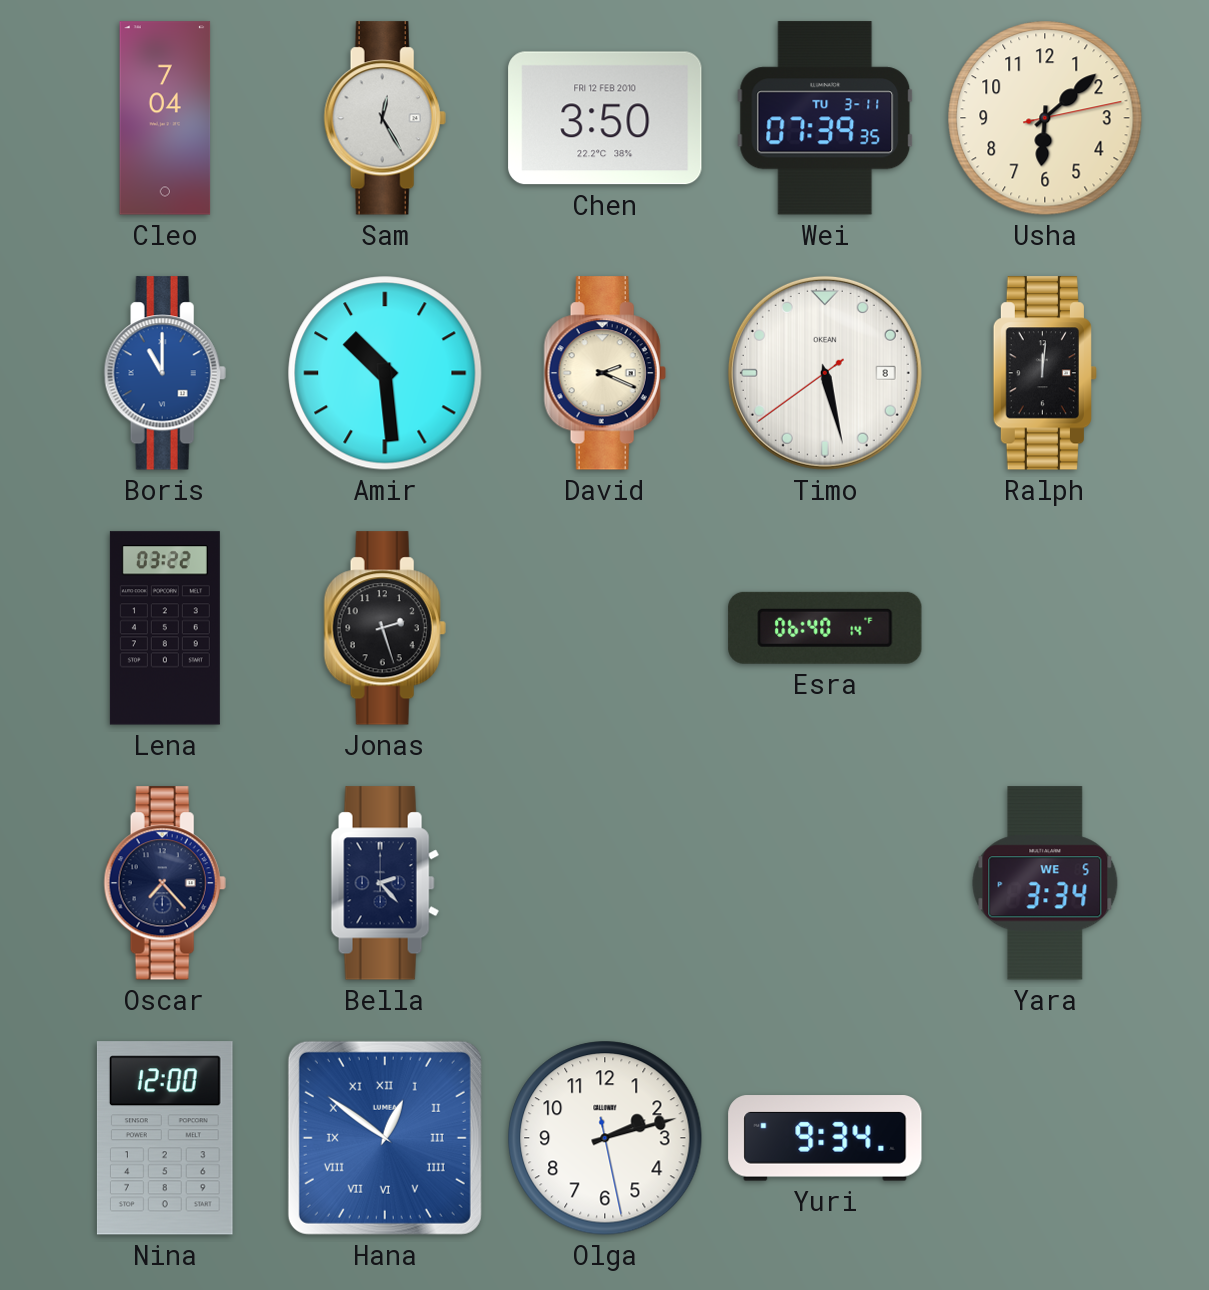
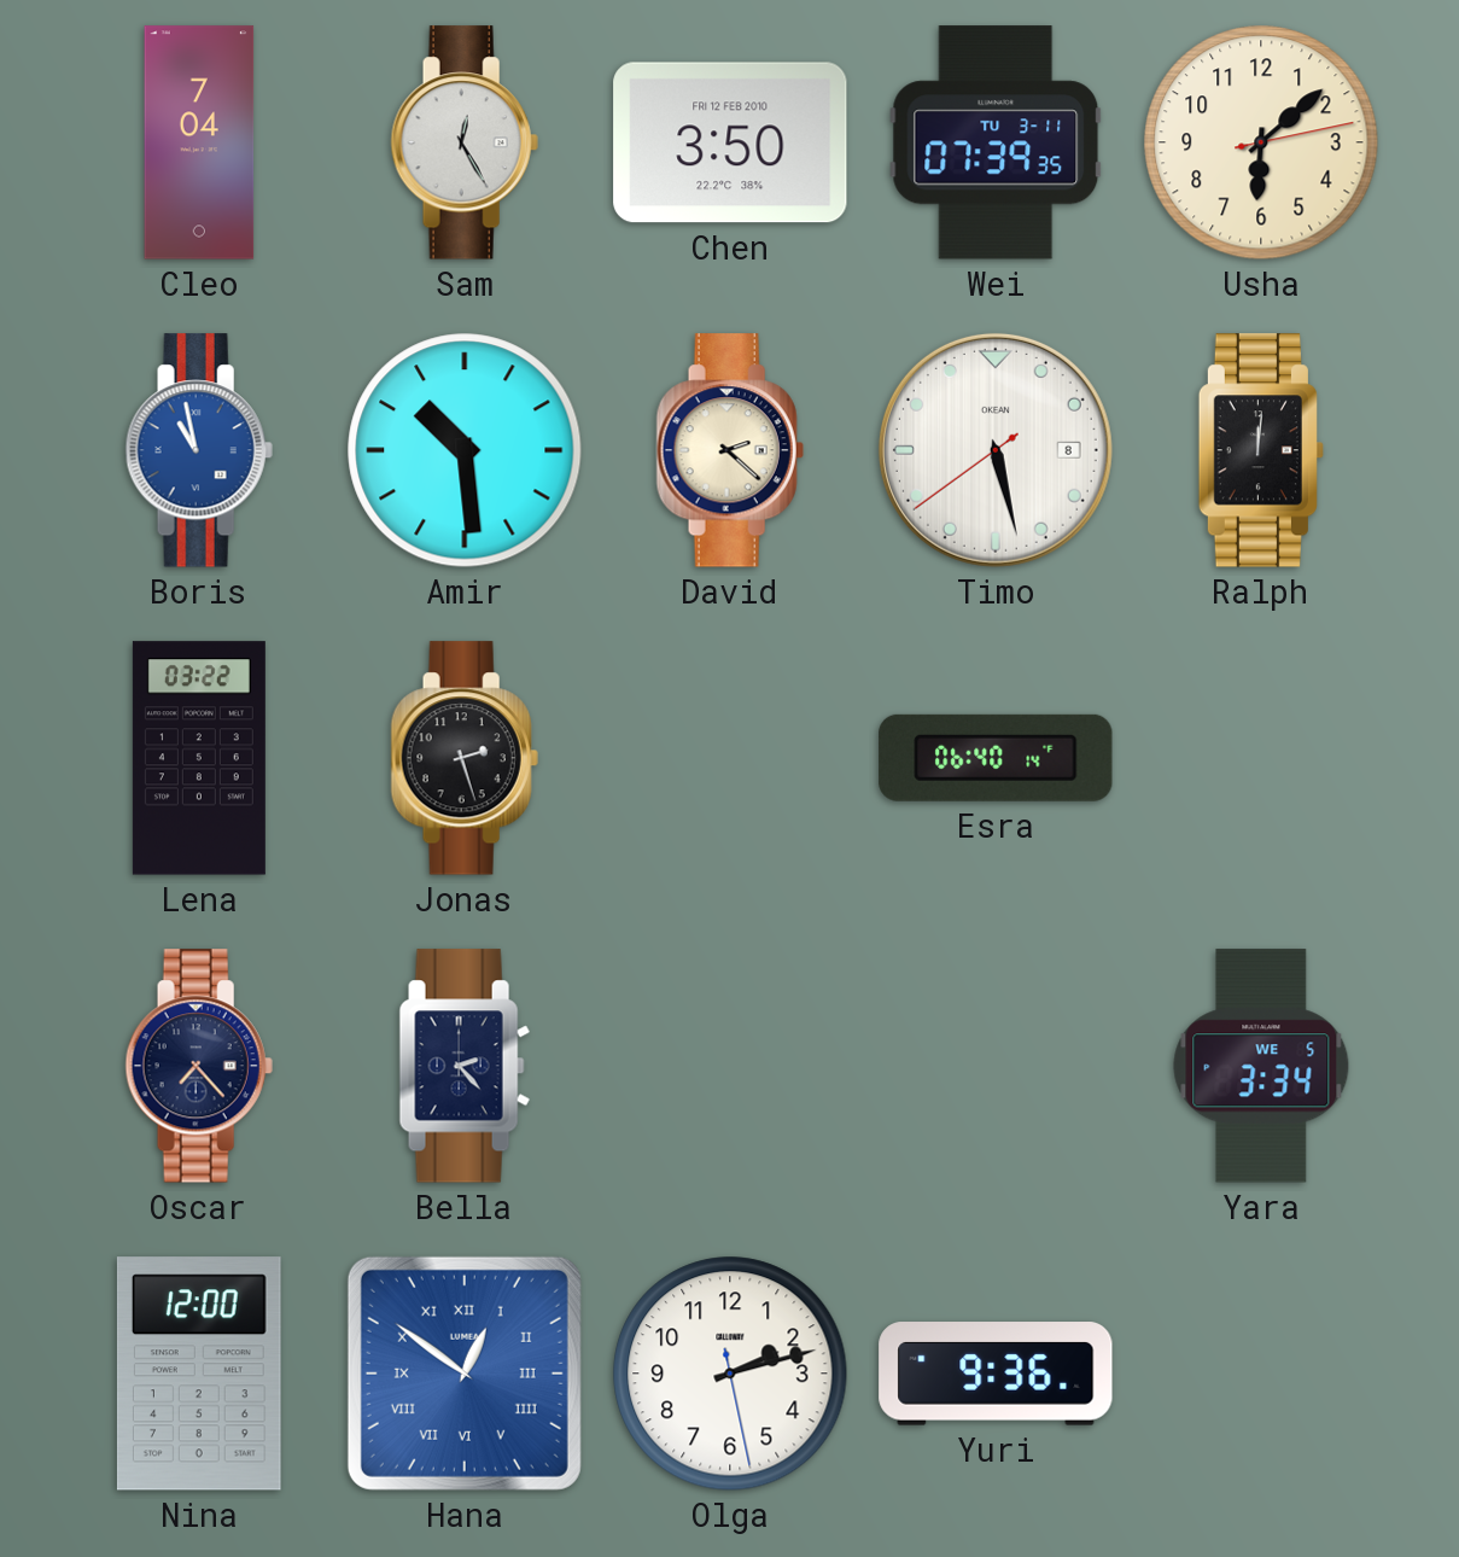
Boris: 11:00 -> 10:58
David: 2:19 -> 2:22
Yuri: 9:34 -> 9:36
